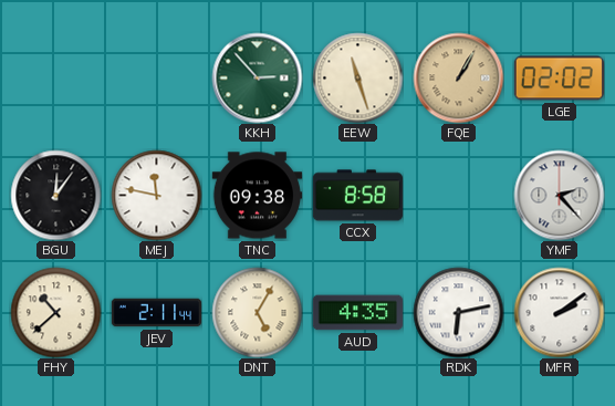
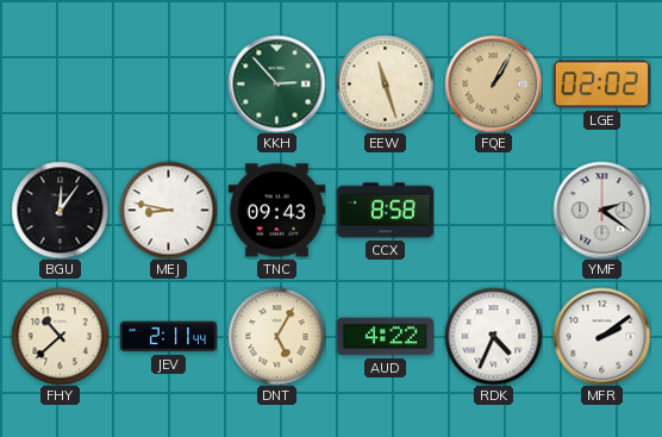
MEJ: 11:47 -> 8:47
TNC: 09:38 -> 09:43
YMF: 2:23 -> 2:21
AUD: 4:35 -> 4:22
RDK: 6:13 -> 4:34
